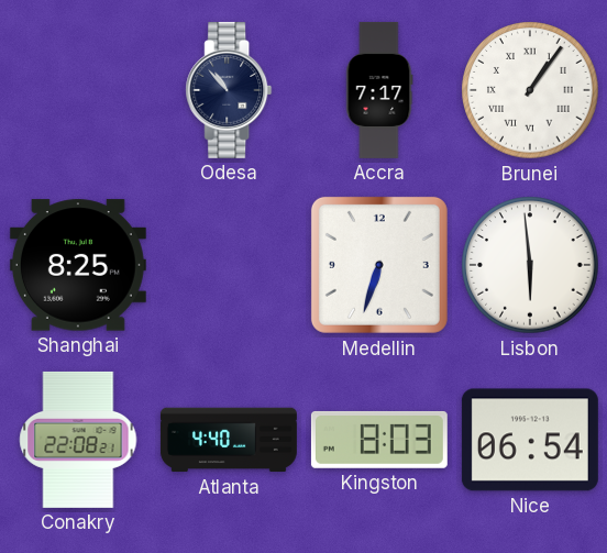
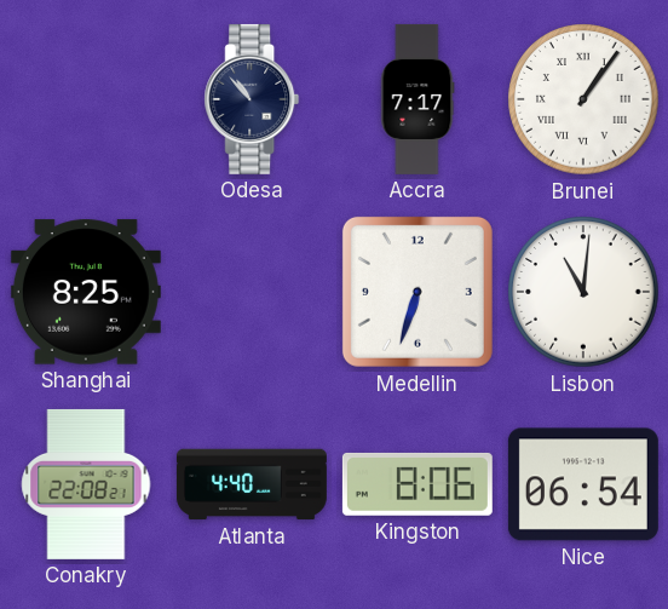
Lisbon: 5:59 -> 11:01
Kingston: 8:03 -> 8:06
